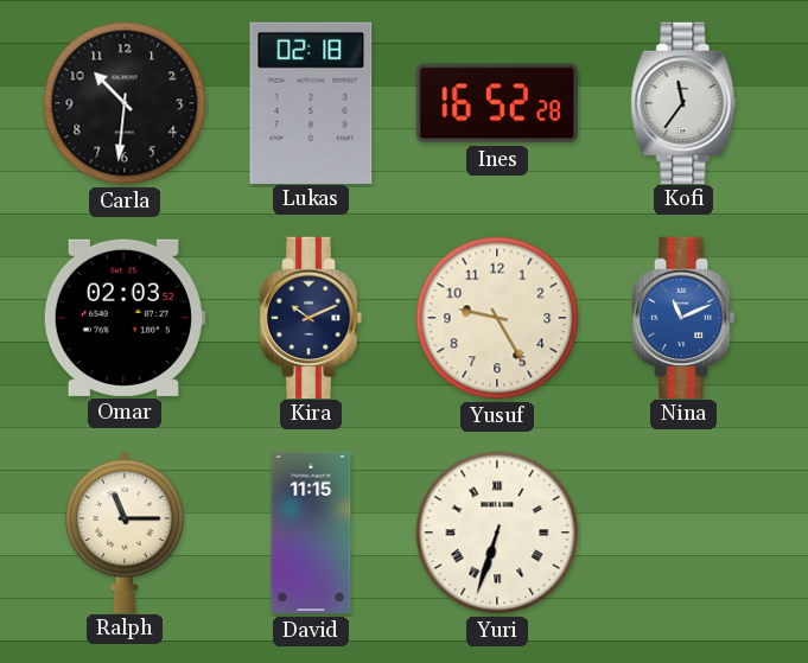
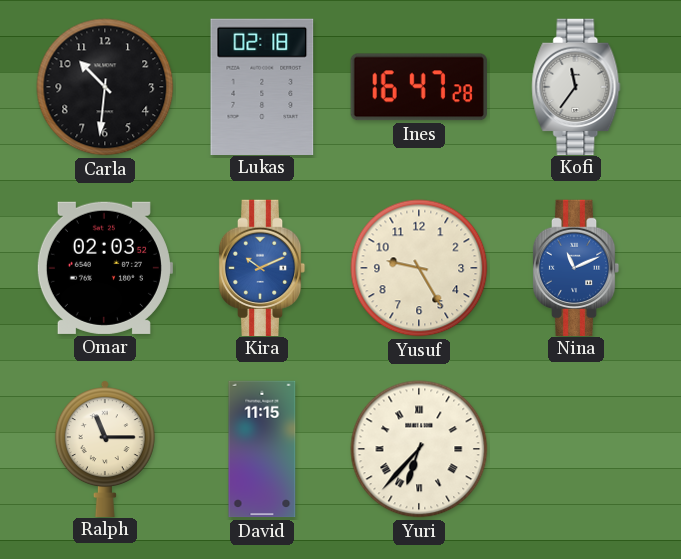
Ines: 16:52 -> 16:47
Kira dial: navy -> blue
Yuri: 6:33 -> 6:37
